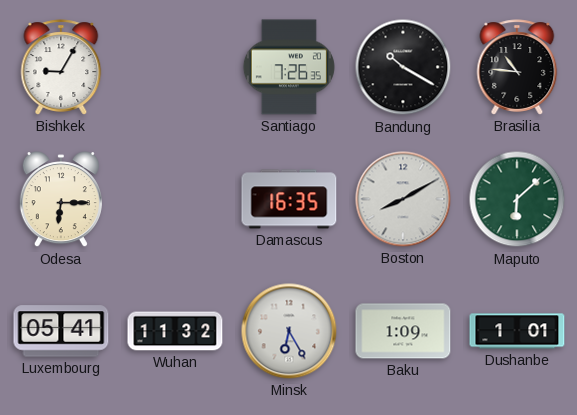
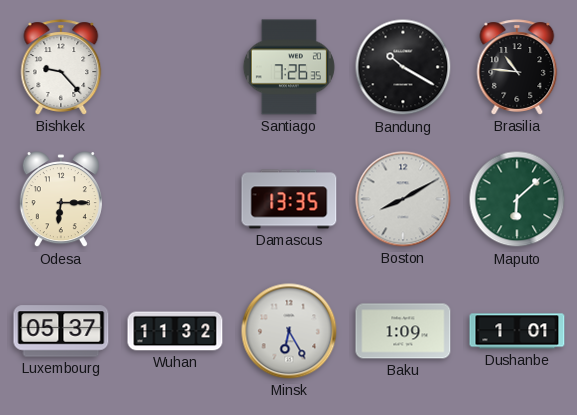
Bishkek: 9:05 -> 9:23
Damascus: 16:35 -> 13:35
Luxembourg: 05:41 -> 05:37
